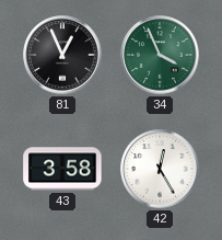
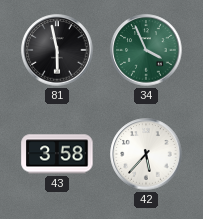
81: 12:56 -> 5:58
42: 12:25 -> 5:37
